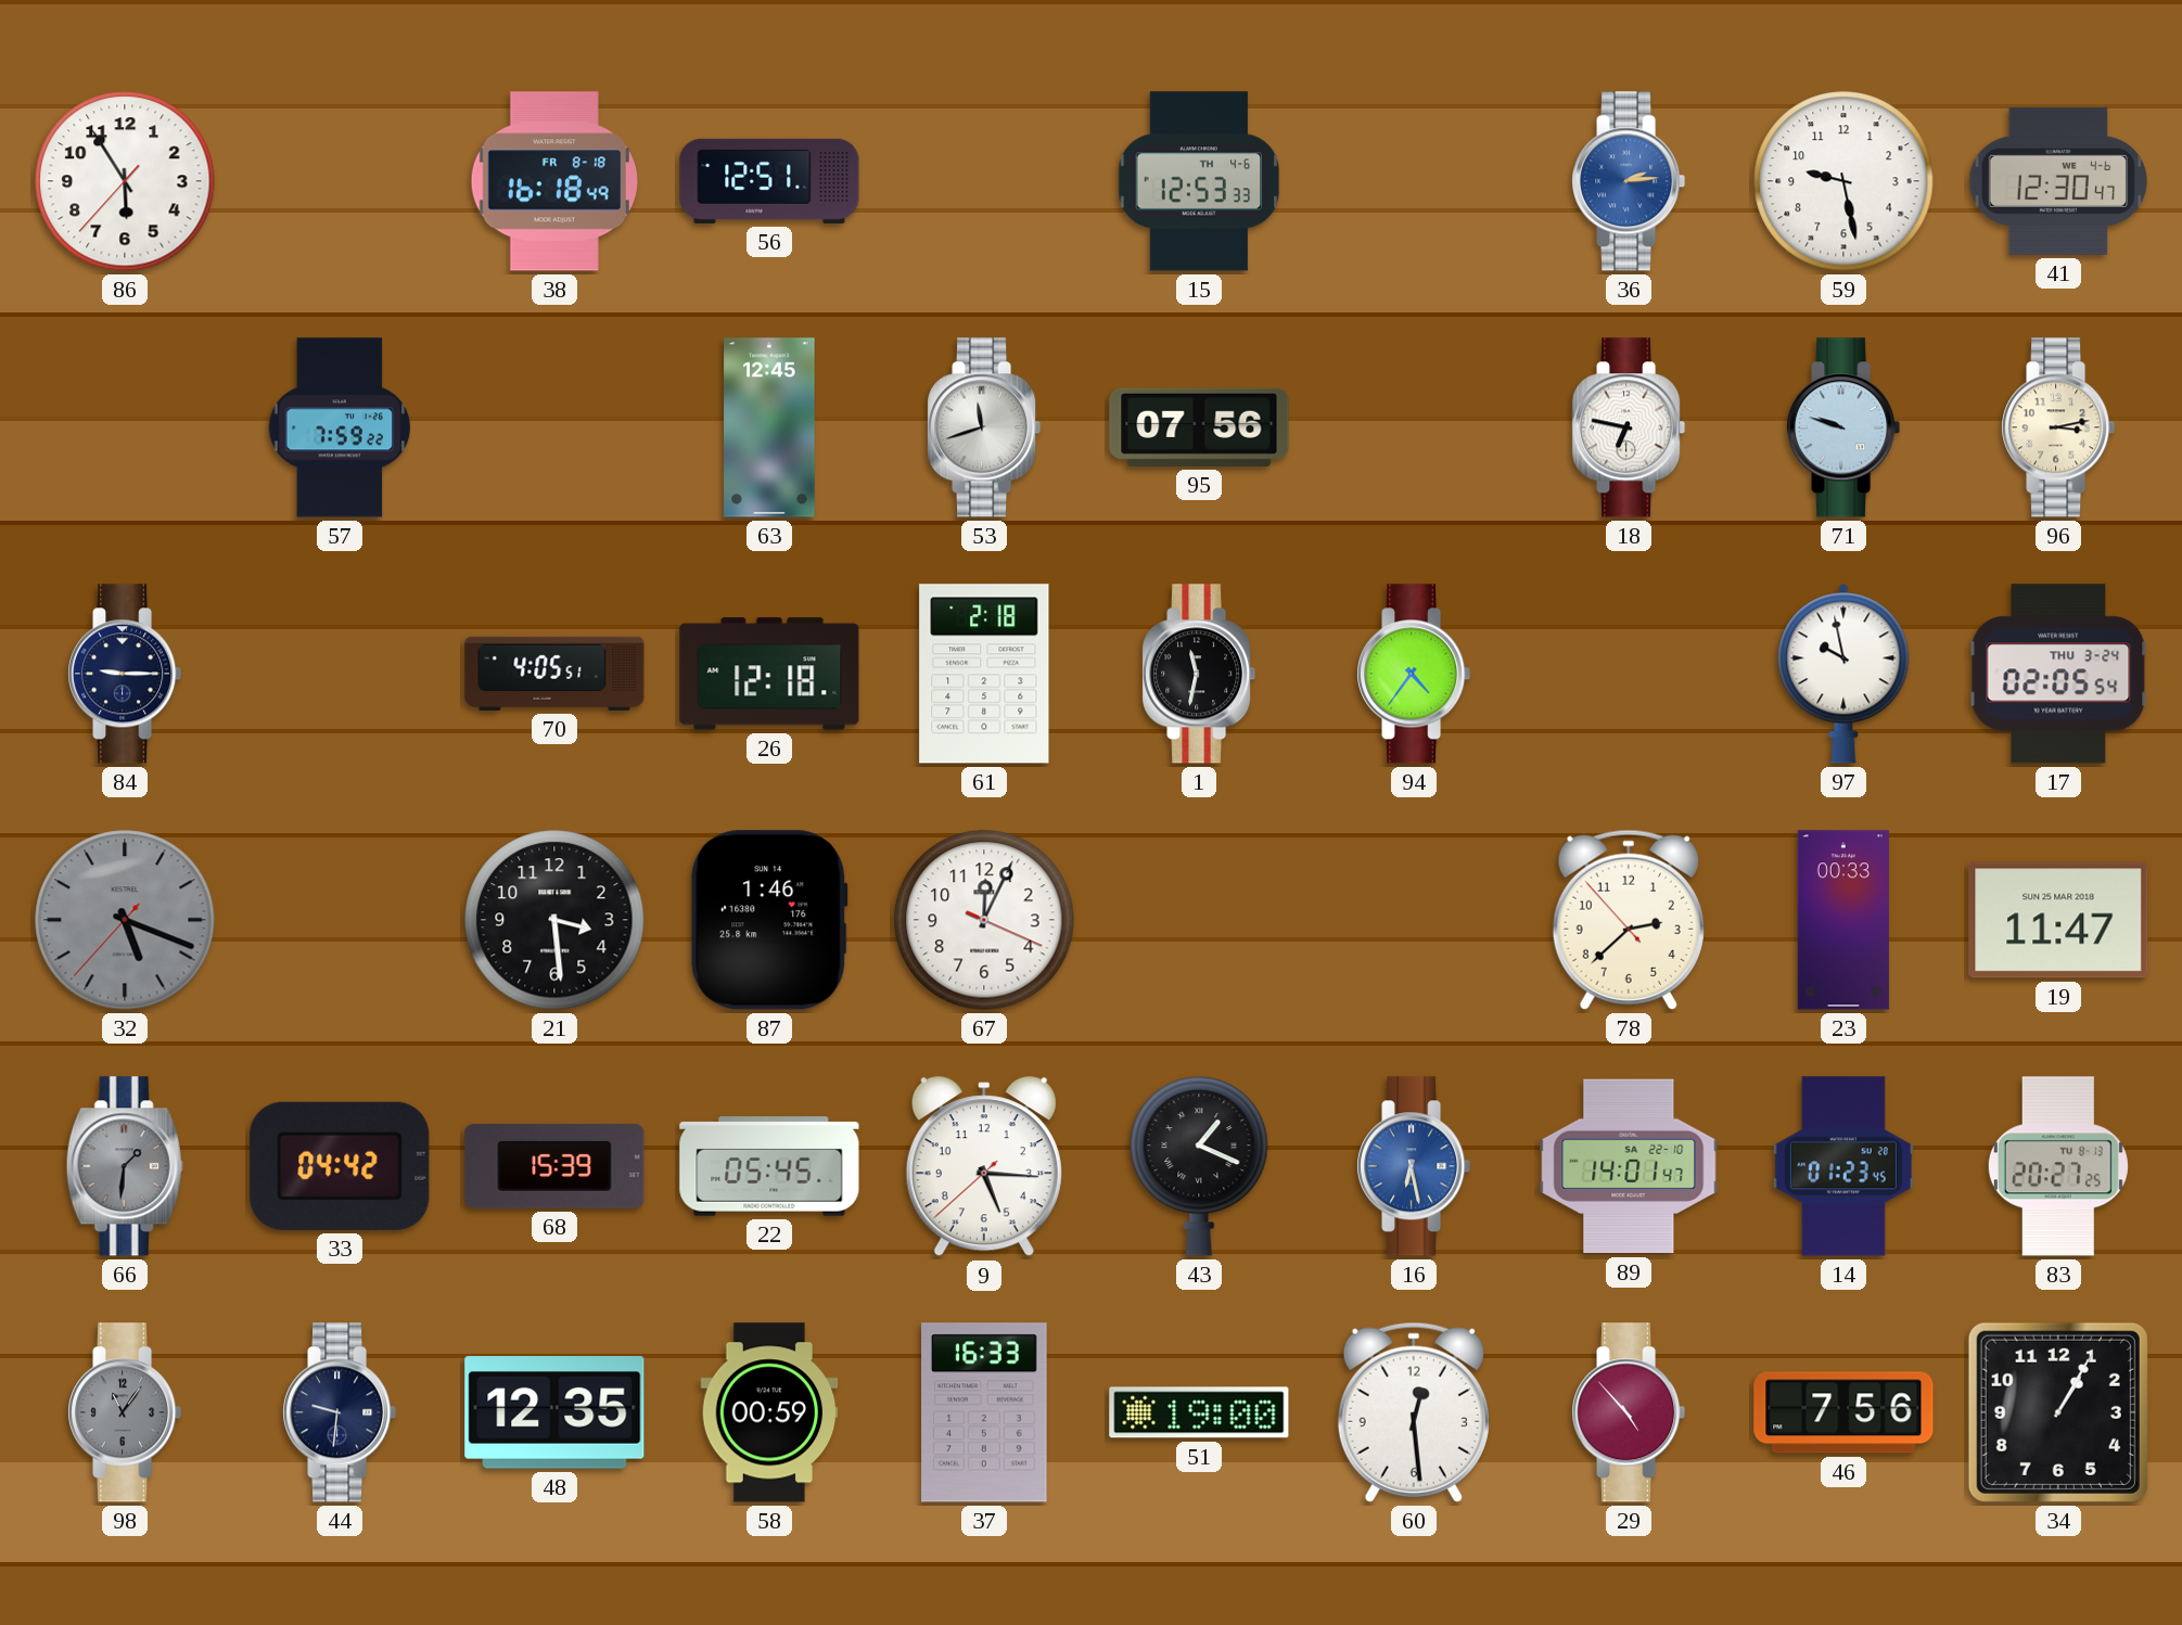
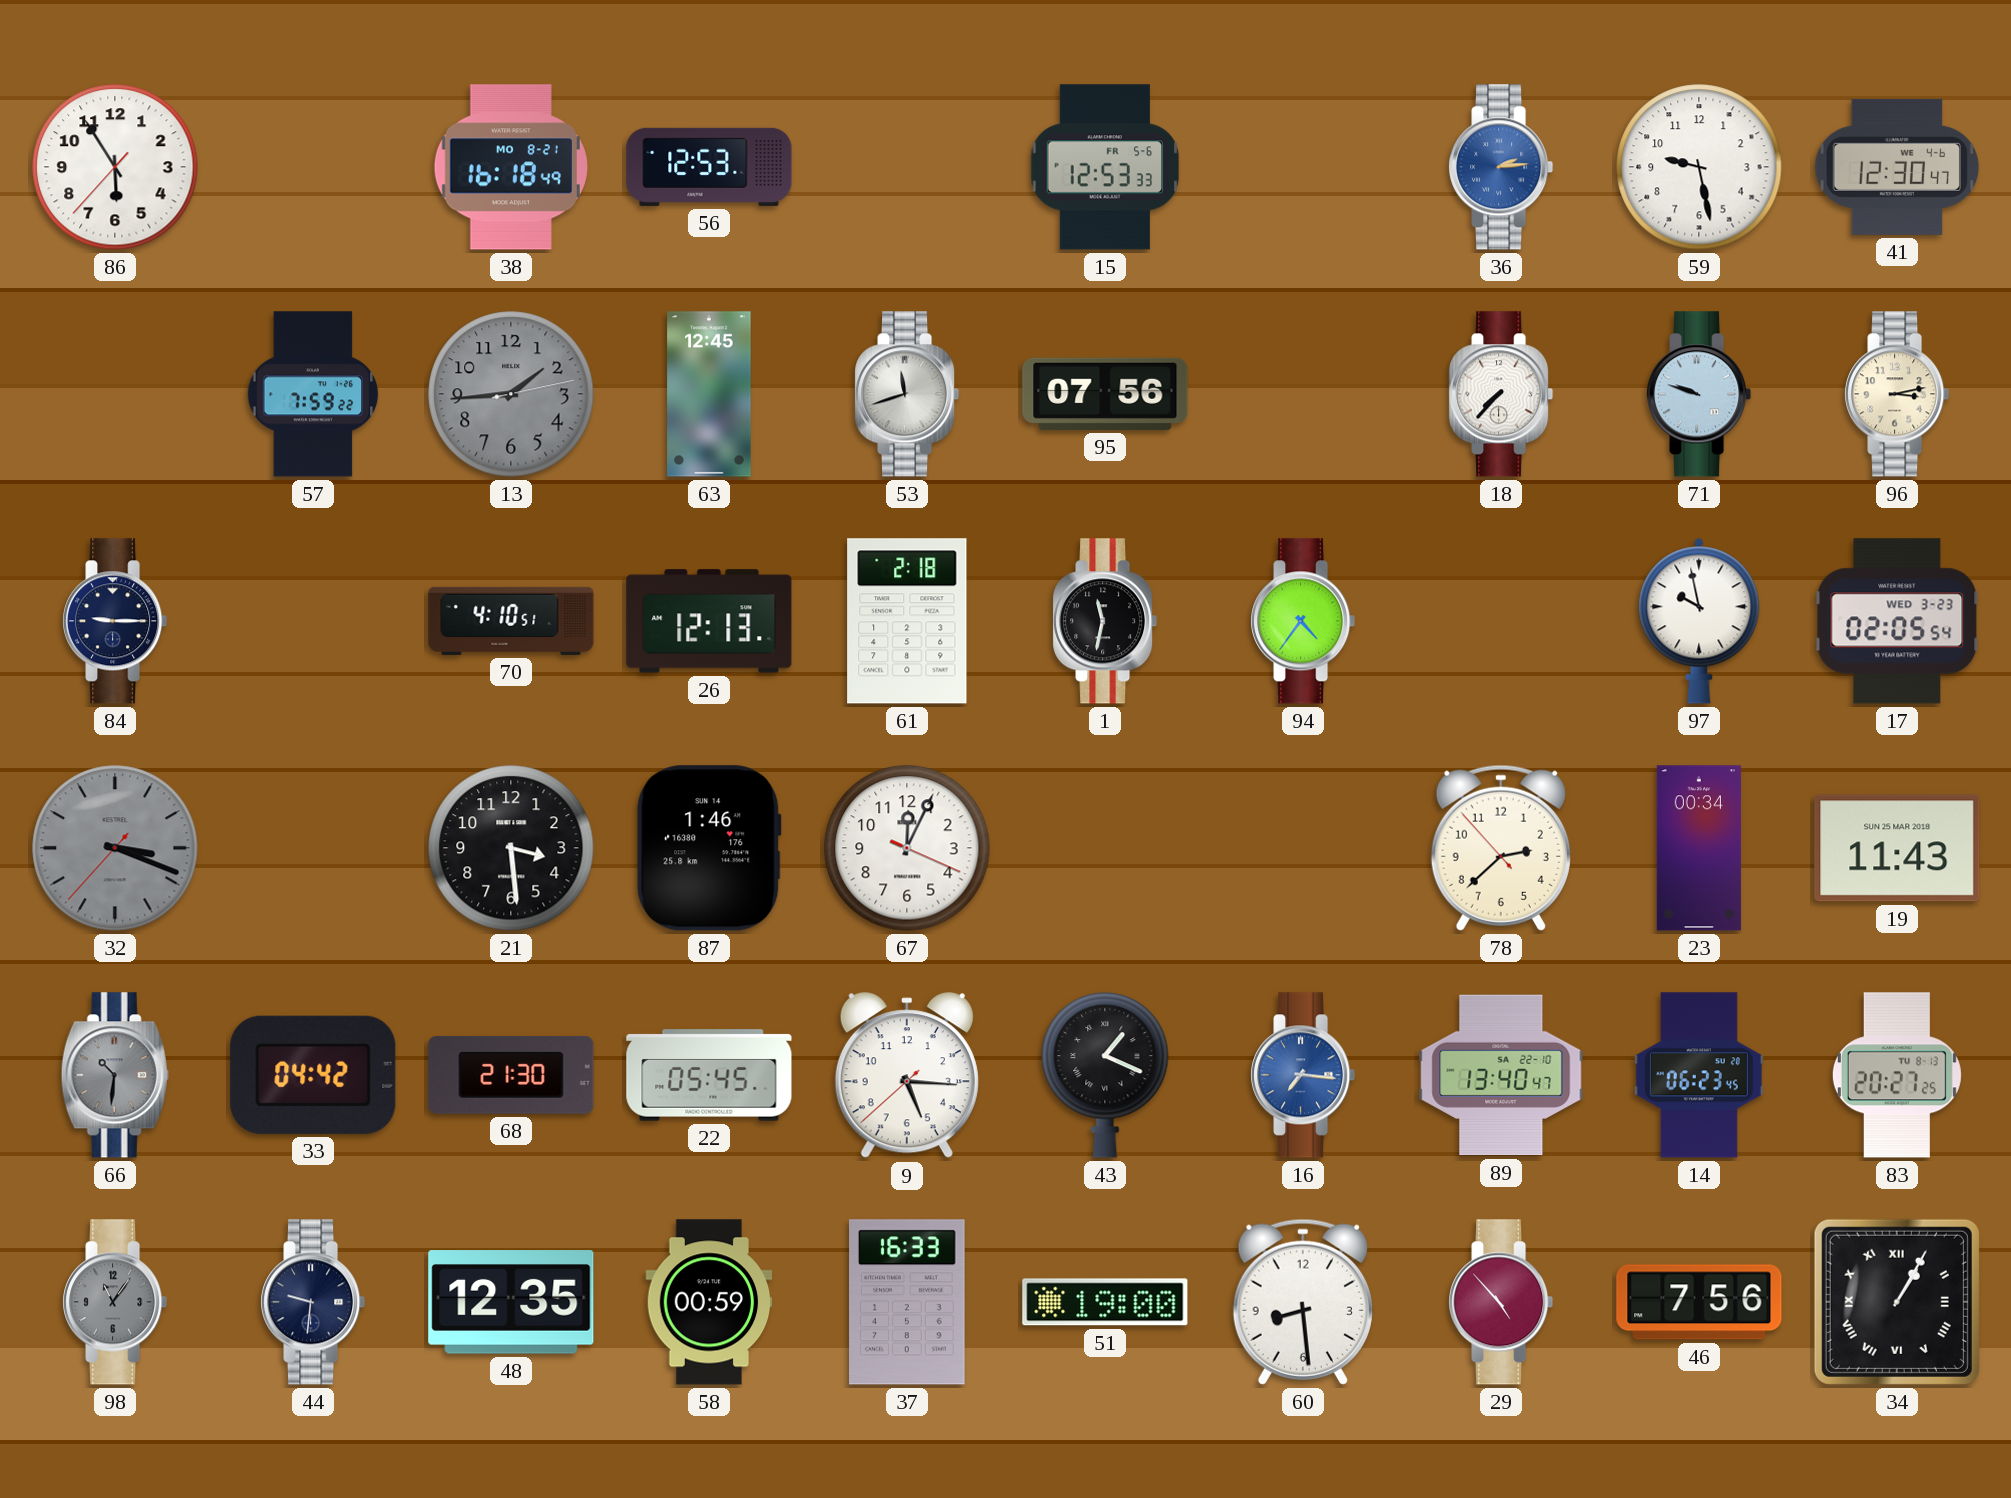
38 date: FR 8-18 -> MO 8-21
56: 12:51 -> 12:53
15 date: TH 4-6 -> FR 5-6
13: none -> 1:44
18: 6:47 -> 7:37
70: 4:05 -> 4:10
26: 12:18 -> 12:13
17 date: THU 3-24 -> WED 3-23
32: 5:18 -> 3:18
23: 00:33 -> 00:34
19: 11:47 -> 11:43
66: 1:31 -> 10:31
68: 15:39 -> 21:30
16: 6:28 -> 7:16
89: 14:01 -> 13:40
14: 01:23 -> 06:23
60: 12:29 -> 8:29
34 numerals: Arabic -> Roman
